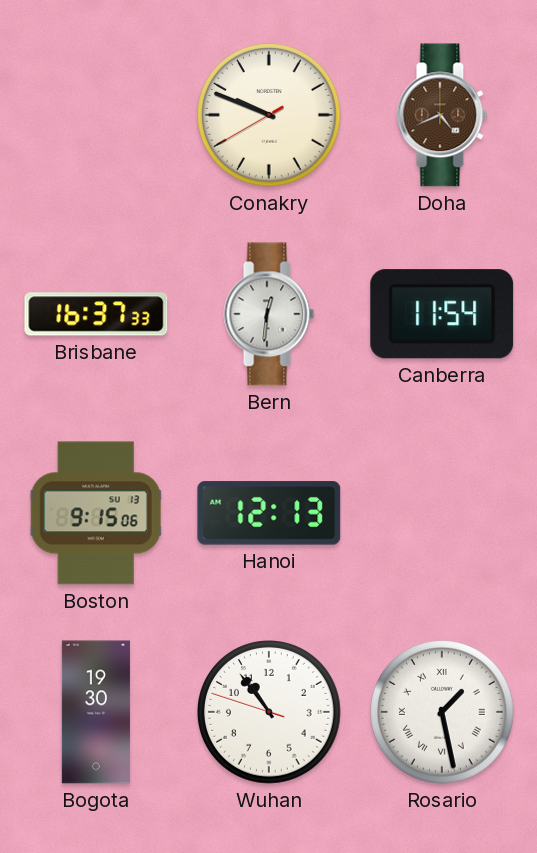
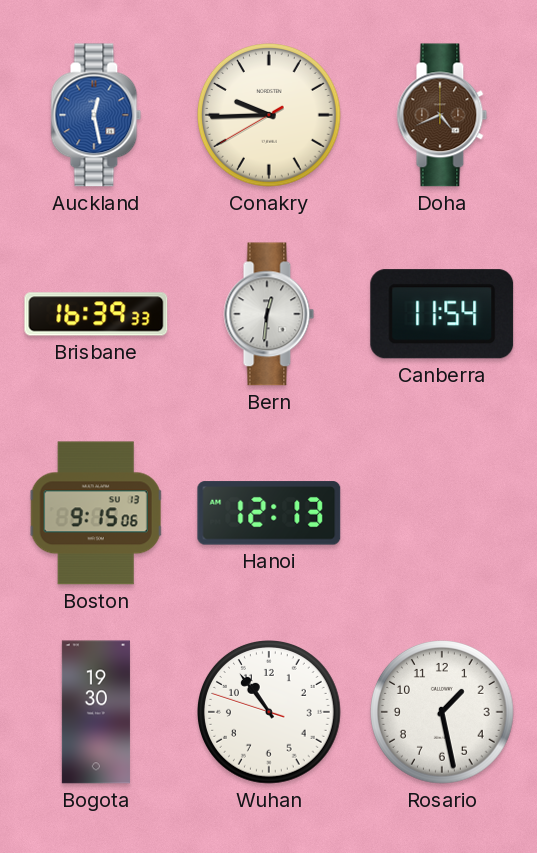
Auckland: none -> 12:28
Conakry: 9:48 -> 9:44
Brisbane: 16:37 -> 16:39
Rosario numerals: Roman -> Arabic
